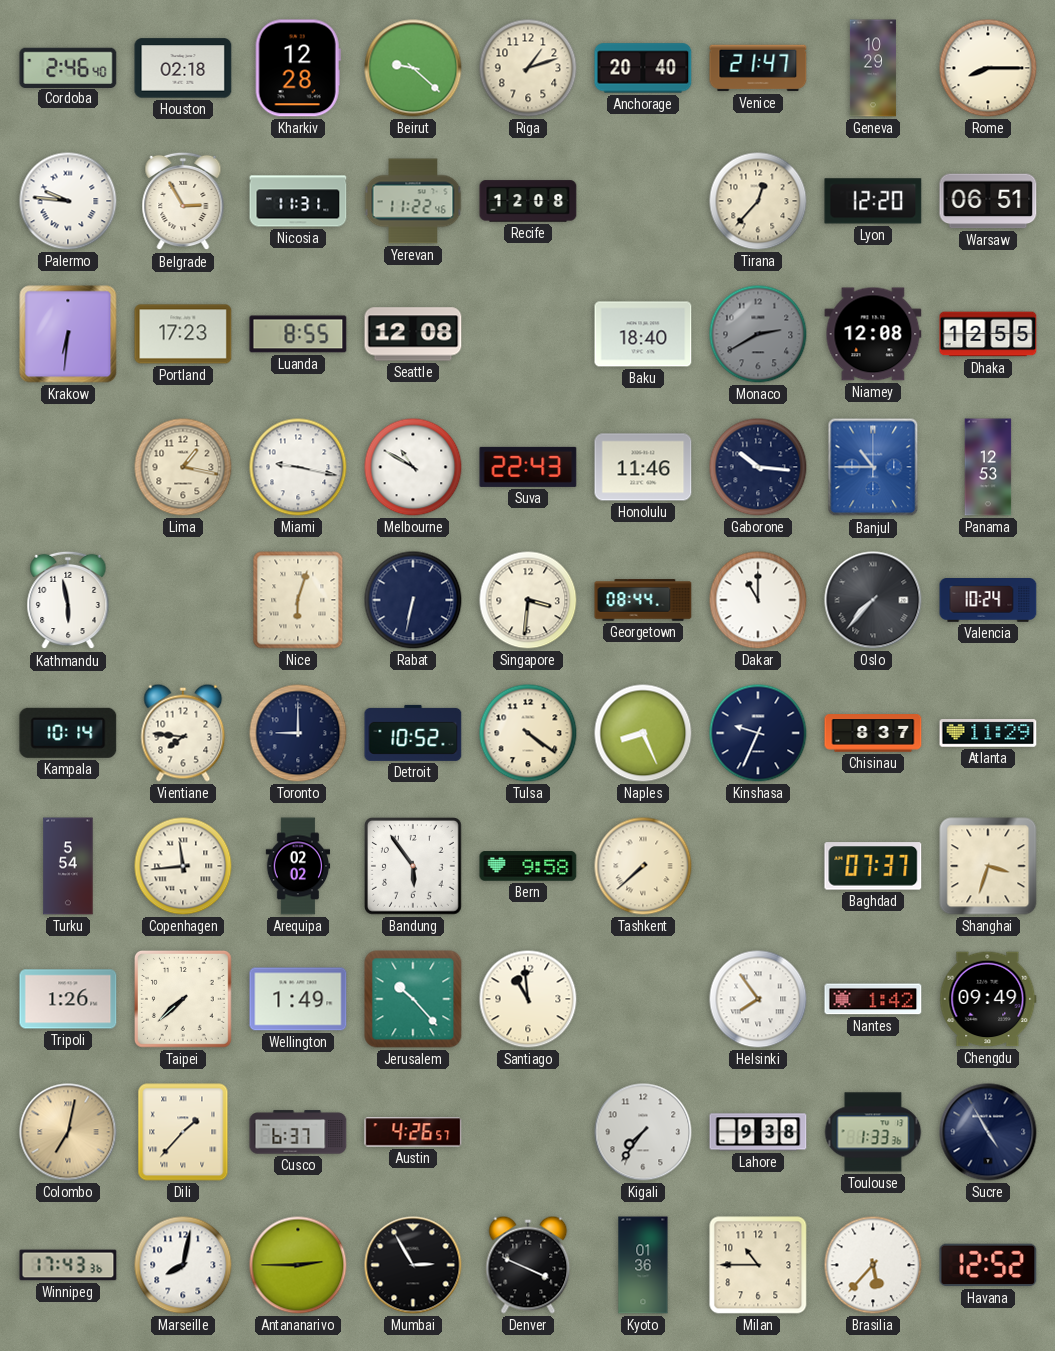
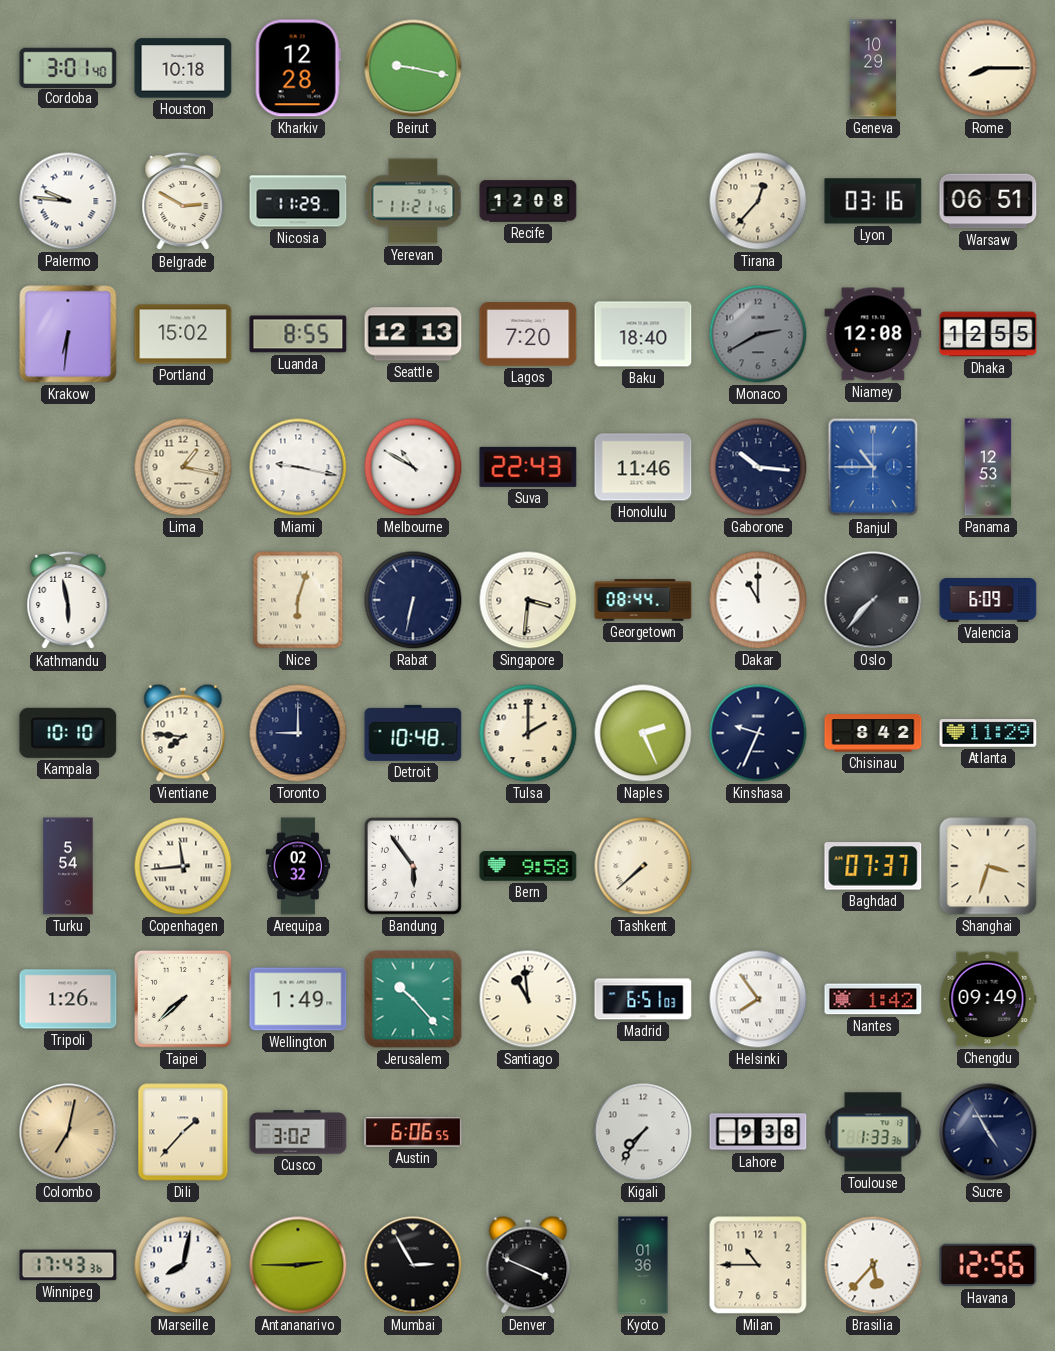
Cordoba: 2:46 -> 3:01
Houston: 02:18 -> 10:18
Beirut: 9:22 -> 9:17
Riga: 1:12 -> none
Anchorage: 20:40 -> none
Venice: 21:47 -> none
Belgrade: 2:55 -> 2:50
Nicosia: 11:31 -> 11:29
Yerevan: 11:22 -> 11:21
Lyon: 12:20 -> 03:16
Portland: 17:23 -> 15:02
Seattle: 12:08 -> 12:13
Lagos: none -> 7:20
Valencia: 10:24 -> 6:09
Kampala: 10:14 -> 10:10
Detroit: 10:52 -> 10:48
Tulsa: 4:21 -> 2:00
Naples: 8:26 -> 2:26
Chisinau: 8:37 -> 8:42
Arequipa: 02:02 -> 02:32
Madrid: none -> 6:51
Cusco: 6:37 -> 3:02
Austin: 4:26 -> 6:06
Havana: 12:52 -> 12:56
